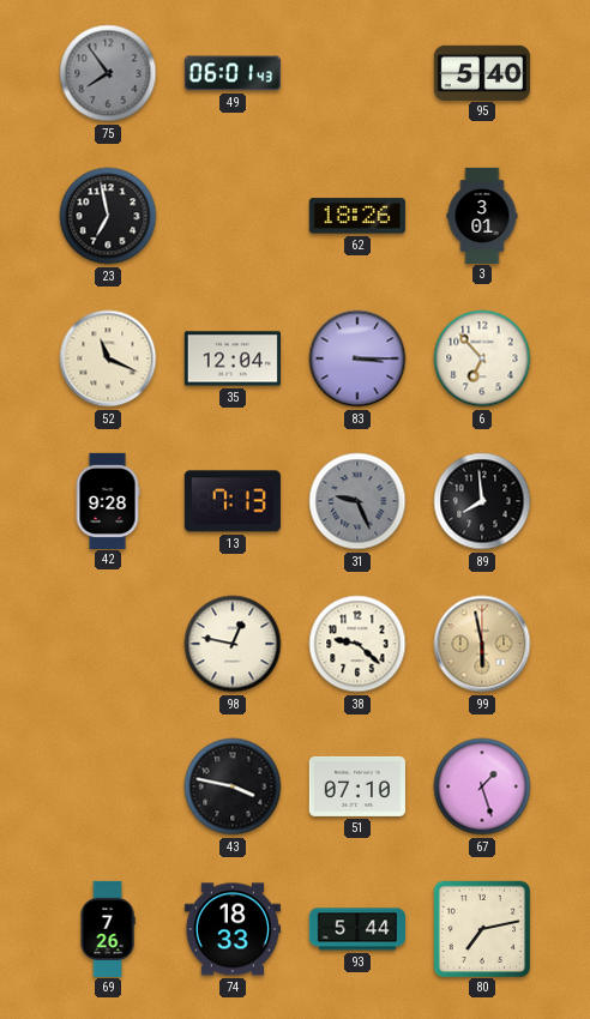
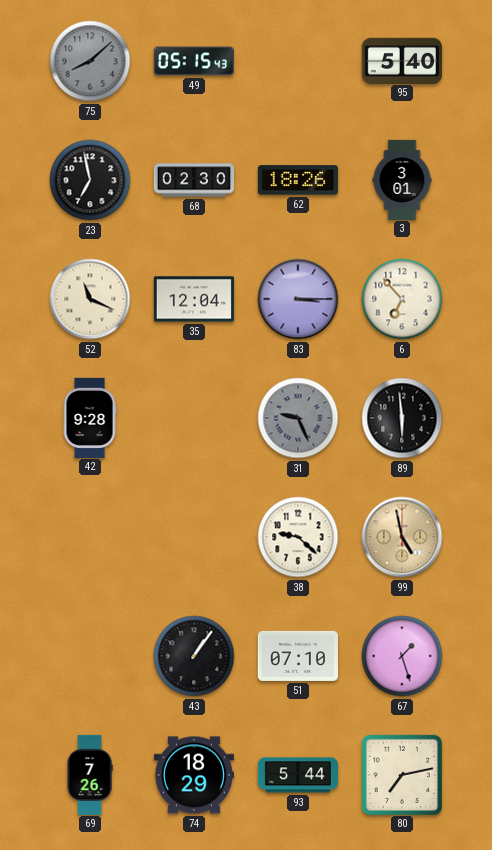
75: 7:54 -> 8:08
49: 06:01 -> 05:15
68: none -> 02:30
13: 7:13 -> none
89: 7:59 -> 5:59
98: 12:47 -> none
99: 5:58 -> 4:58
43: 3:47 -> 1:06
74: 18:33 -> 18:29
